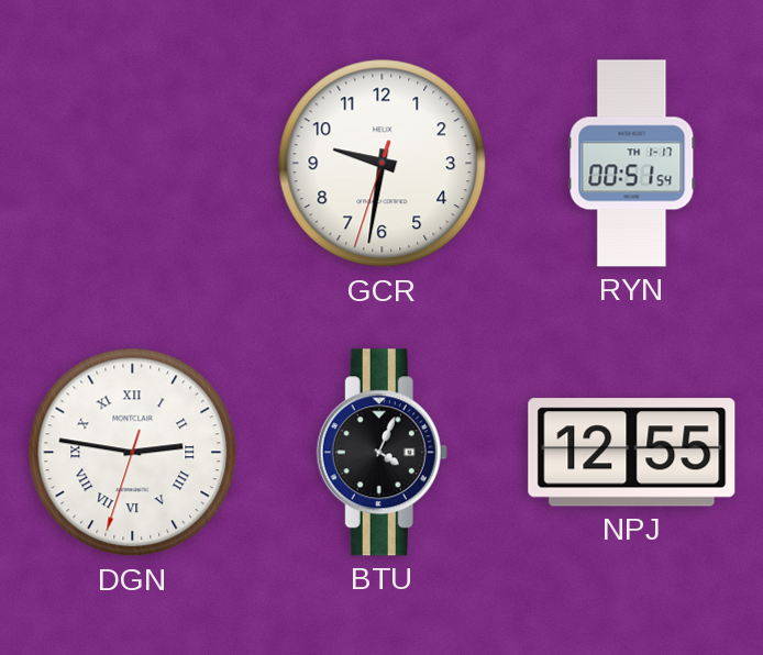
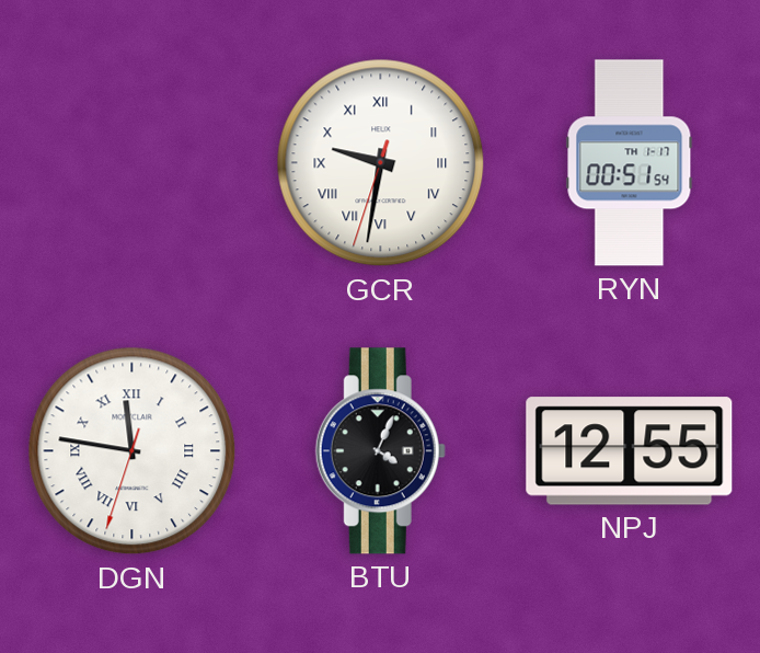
GCR numerals: Arabic -> Roman
DGN: 2:46 -> 11:46
